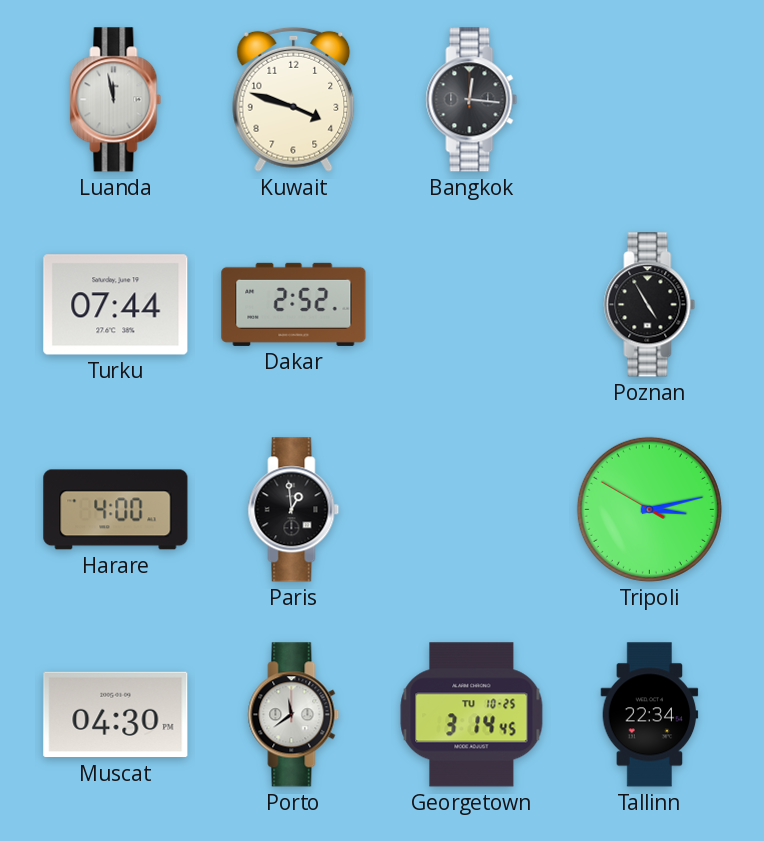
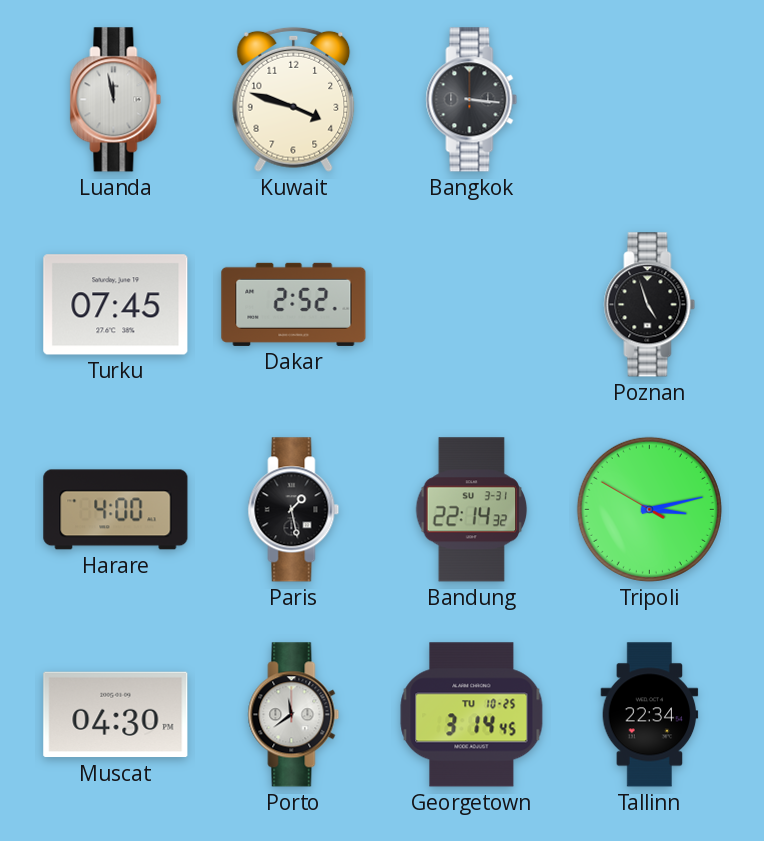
Bangkok: 12:16 -> 3:16
Turku: 07:44 -> 07:45
Poznan: 4:55 -> 4:57
Paris: 12:59 -> 1:28
Bandung: none -> 22:14
